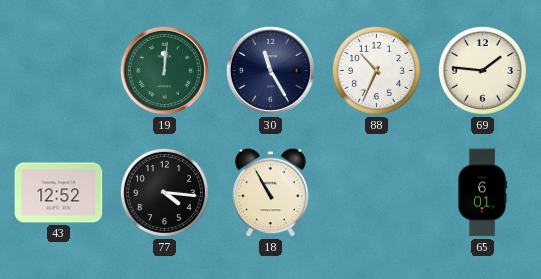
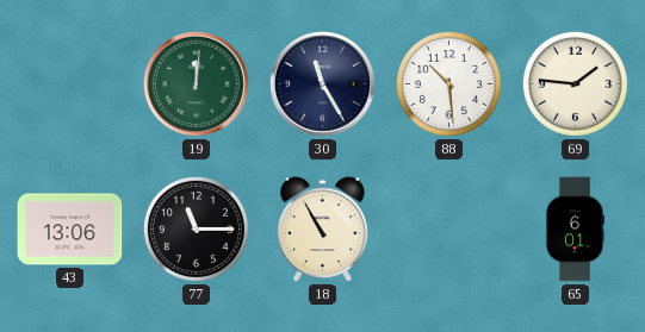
88: 10:34 -> 10:29
43: 12:52 -> 13:06
77: 4:16 -> 11:15
